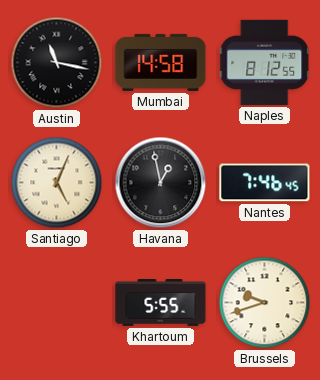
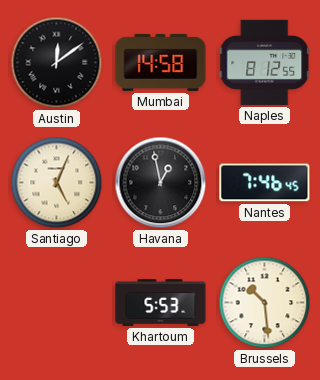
Austin: 11:17 -> 12:09
Khartoum: 5:55 -> 5:53
Brussels: 9:42 -> 10:29
